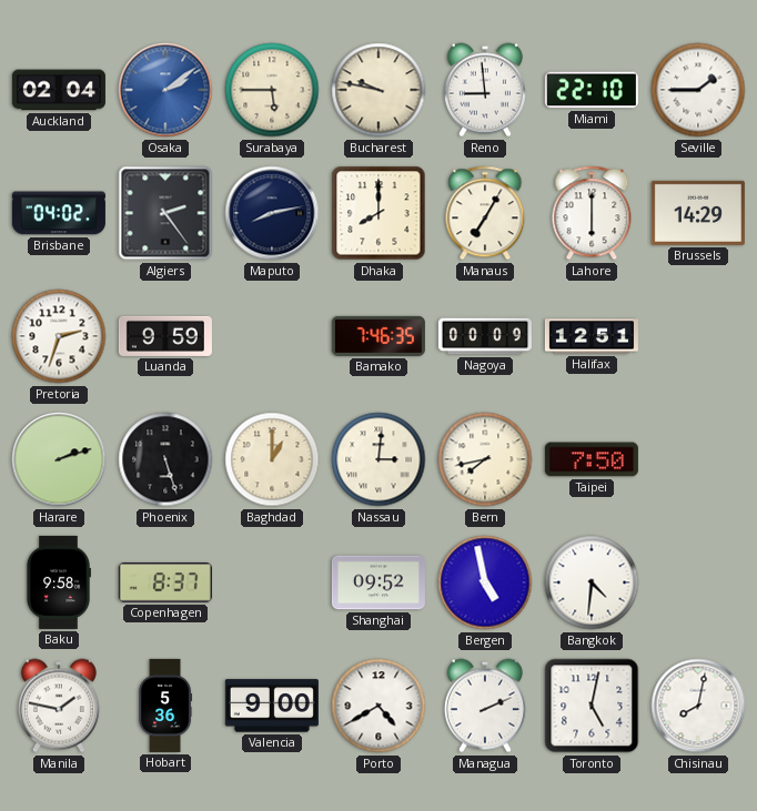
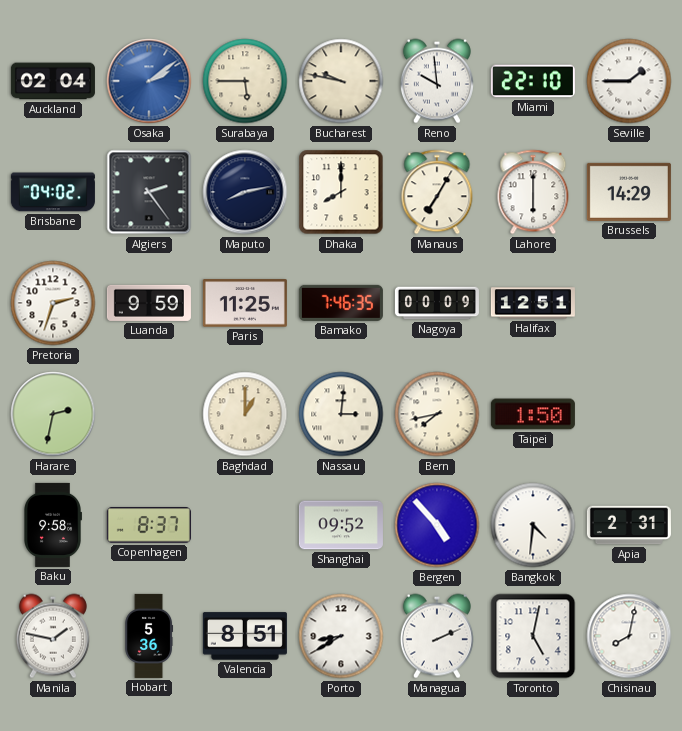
Reno: 8:59 -> 9:59
Paris: none -> 11:25
Harare: 2:12 -> 2:32
Phoenix: 5:27 -> none
Taipei: 7:50 -> 1:50
Bergen: 4:58 -> 4:53
Apia: none -> 2:31
Valencia: 9:00 -> 8:51
Porto: 4:40 -> 8:40
